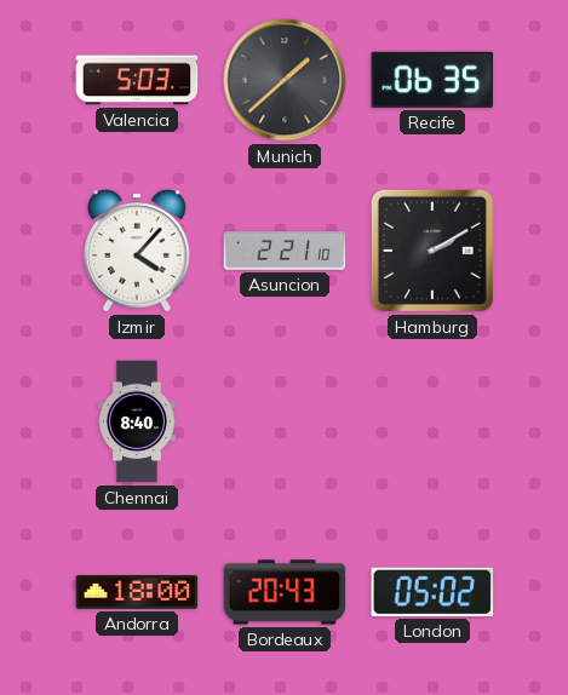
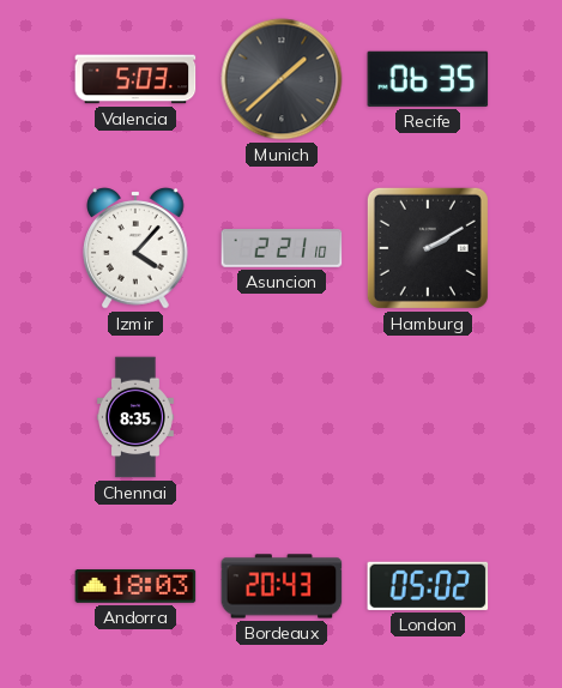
Chennai: 8:40 -> 8:35
Andorra: 18:00 -> 18:03
